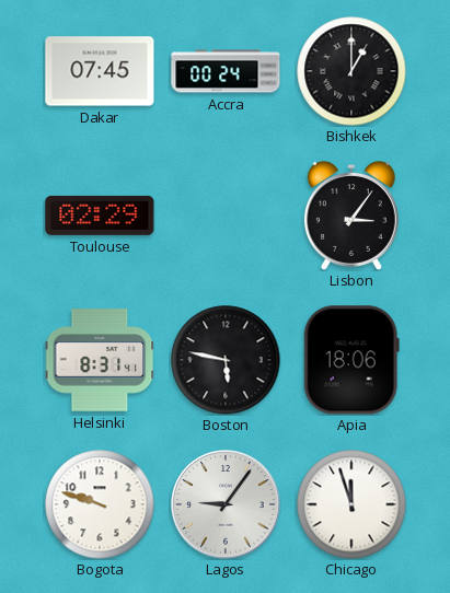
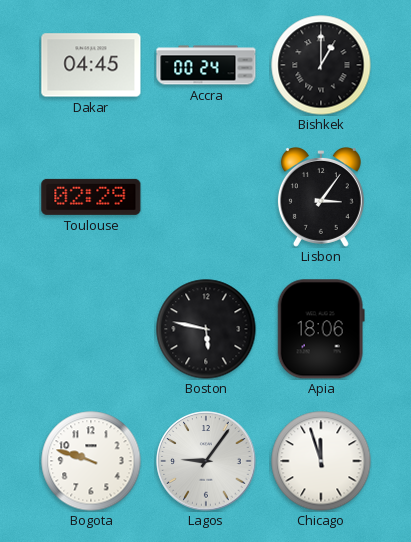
Dakar: 07:45 -> 04:45
Helsinki: 8:31 -> none
